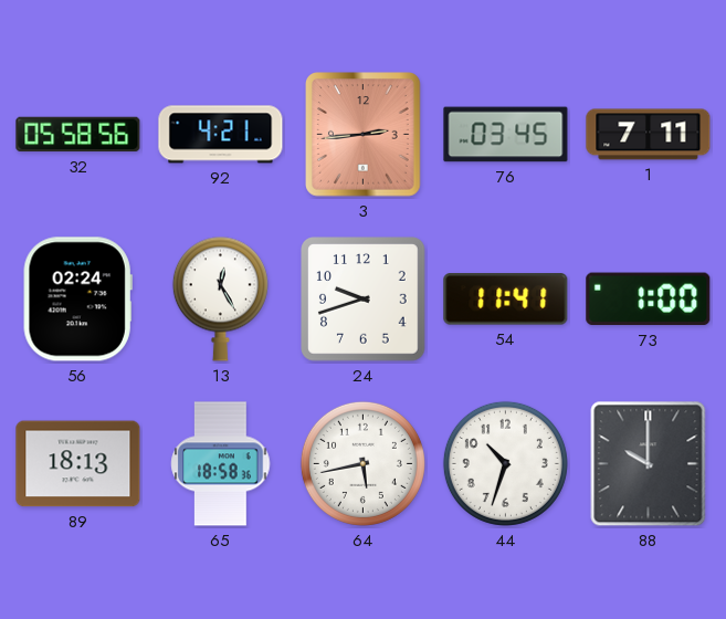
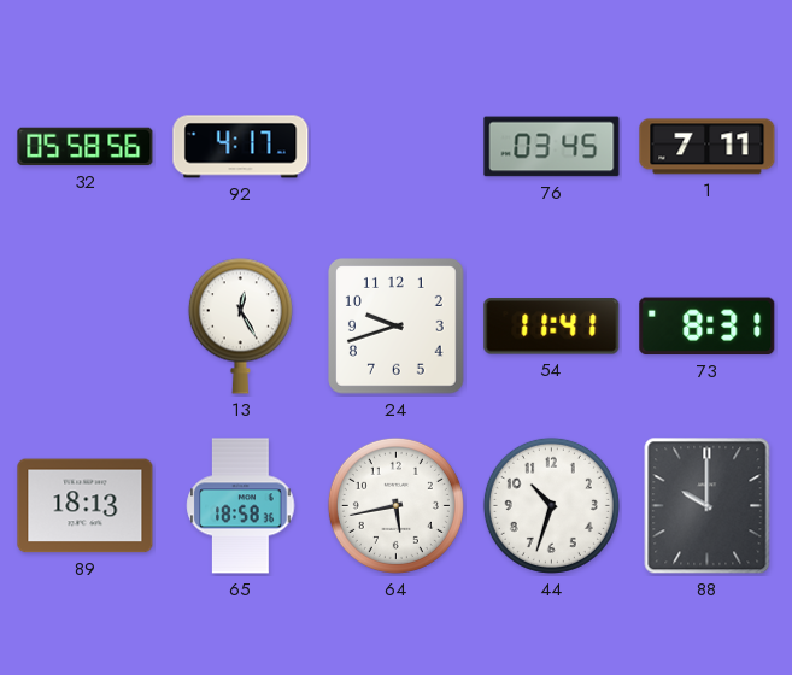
92: 4:21 -> 4:17
3: 2:44 -> none
56: 02:24 -> none
73: 1:00 -> 8:31
